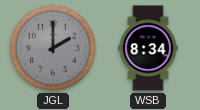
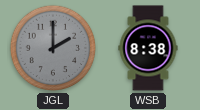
WSB: 8:34 -> 8:38
